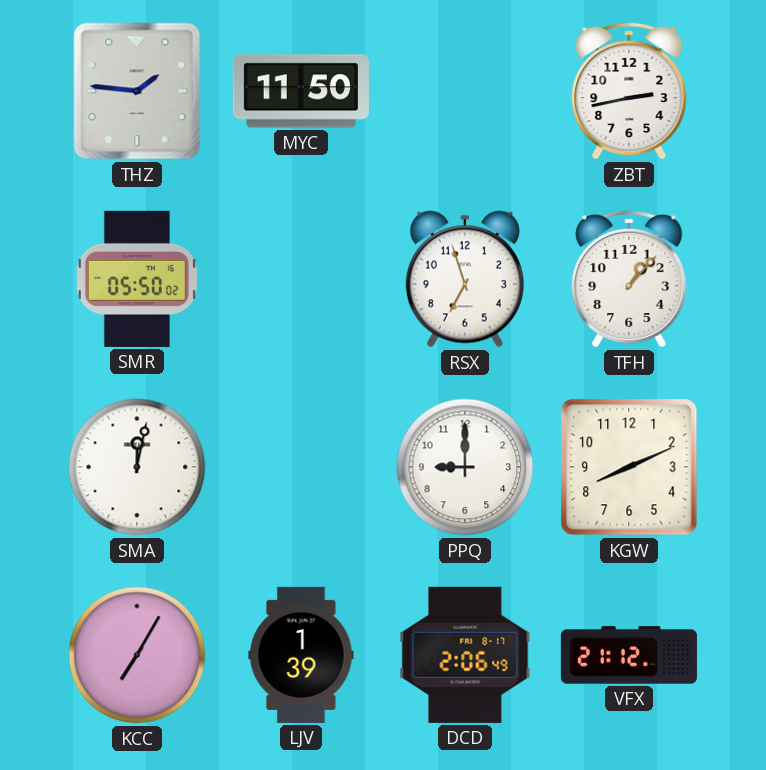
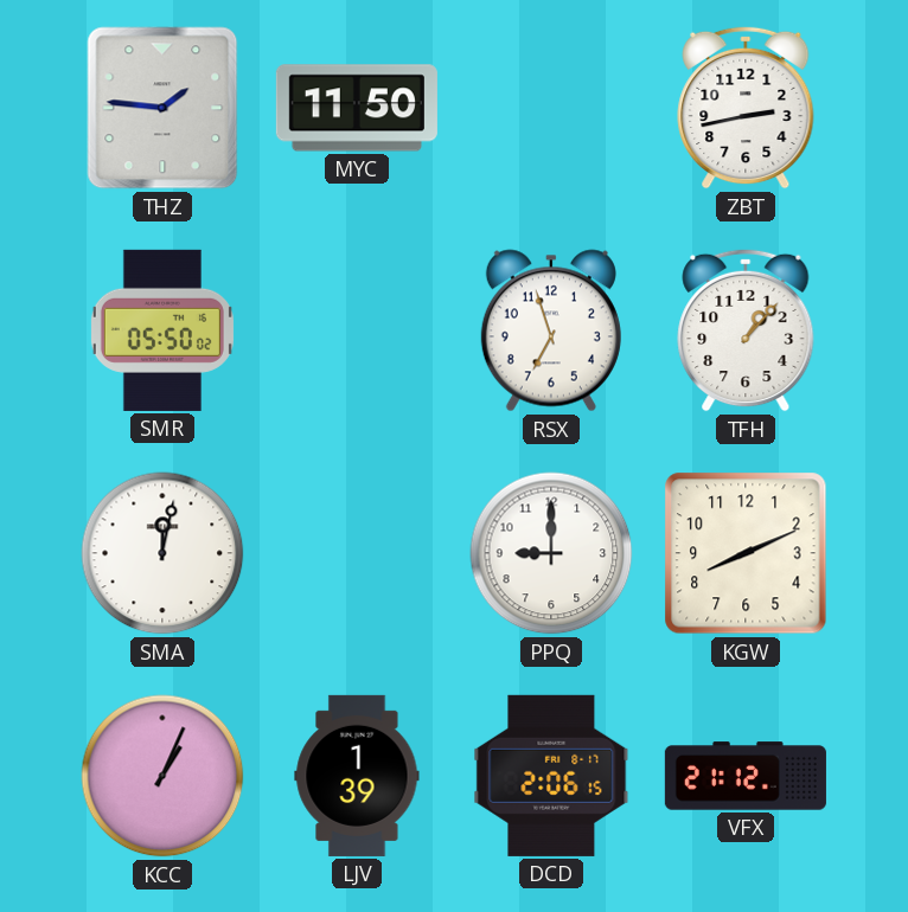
KCC: 7:05 -> 1:04
DCD: 2:06:49 -> 2:06:15
